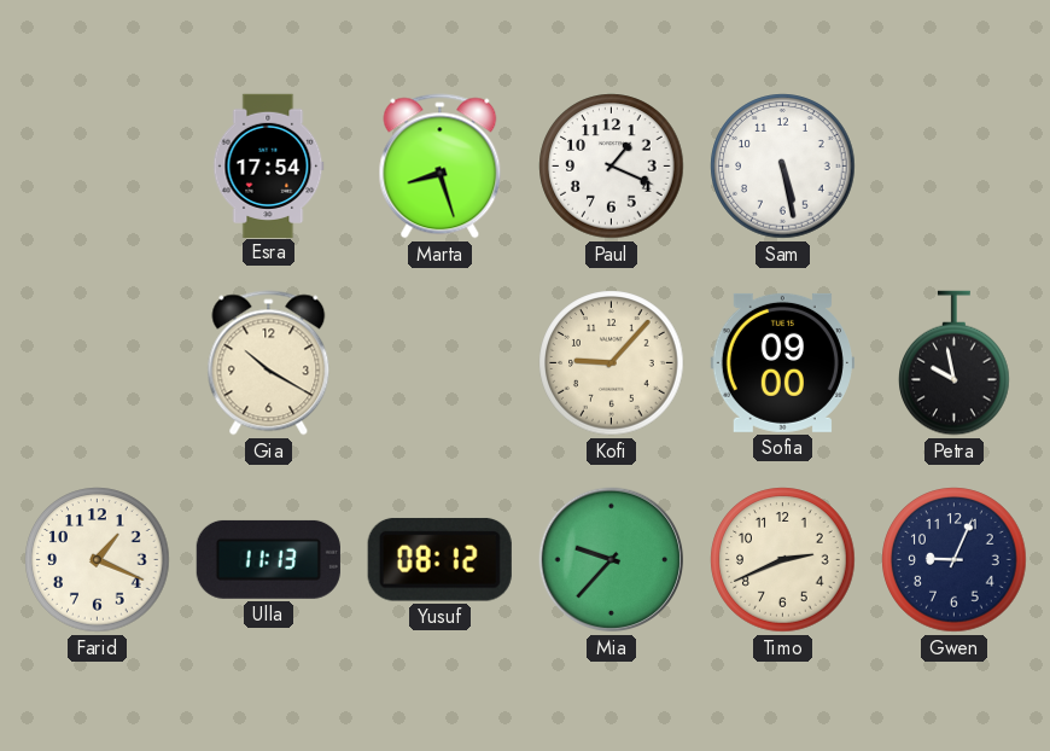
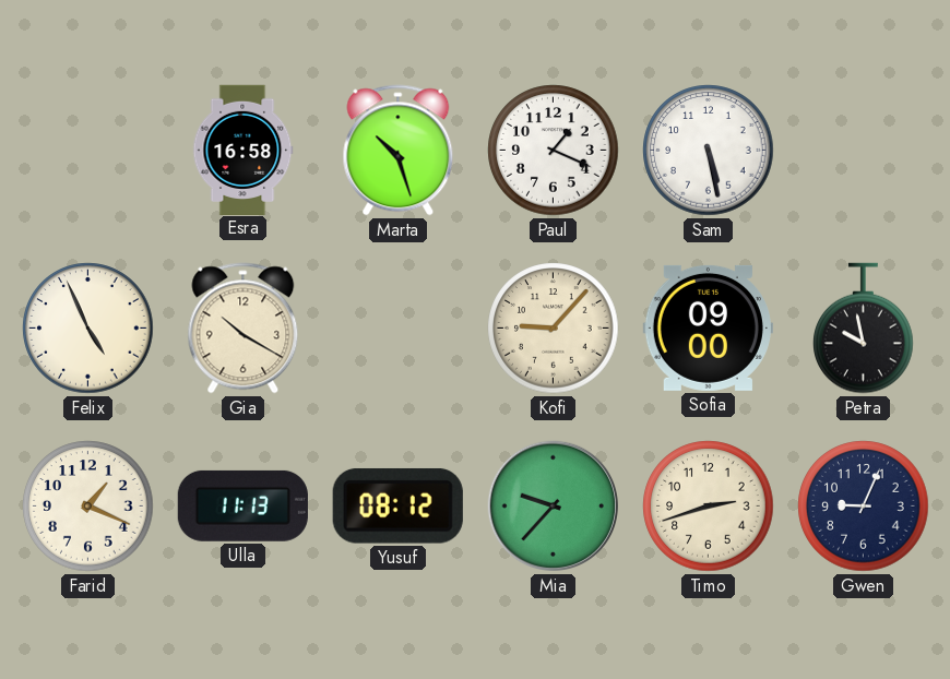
Esra: 17:54 -> 16:58
Marta: 8:27 -> 10:27
Felix: none -> 4:56
Timo: 2:41 -> 2:42
